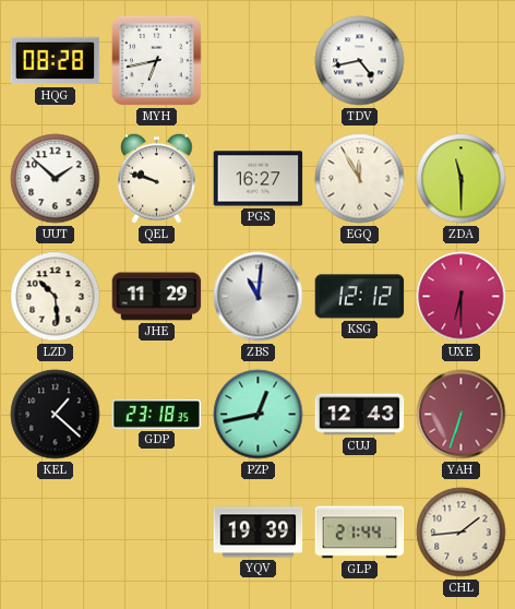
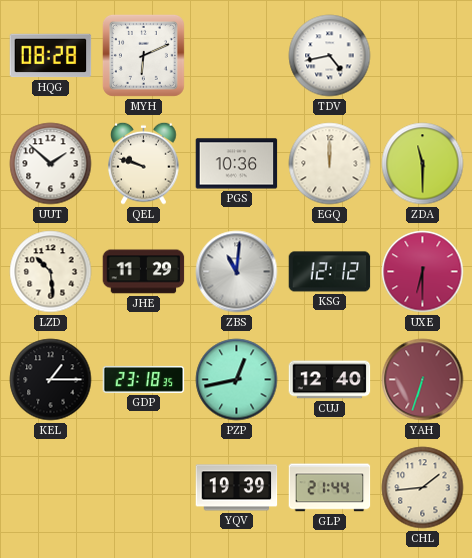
MYH: 6:43 -> 6:11
PGS: 16:27 -> 10:36
EGQ: 11:55 -> 12:00
KEL: 1:22 -> 1:15
CUJ: 12:43 -> 12:40
